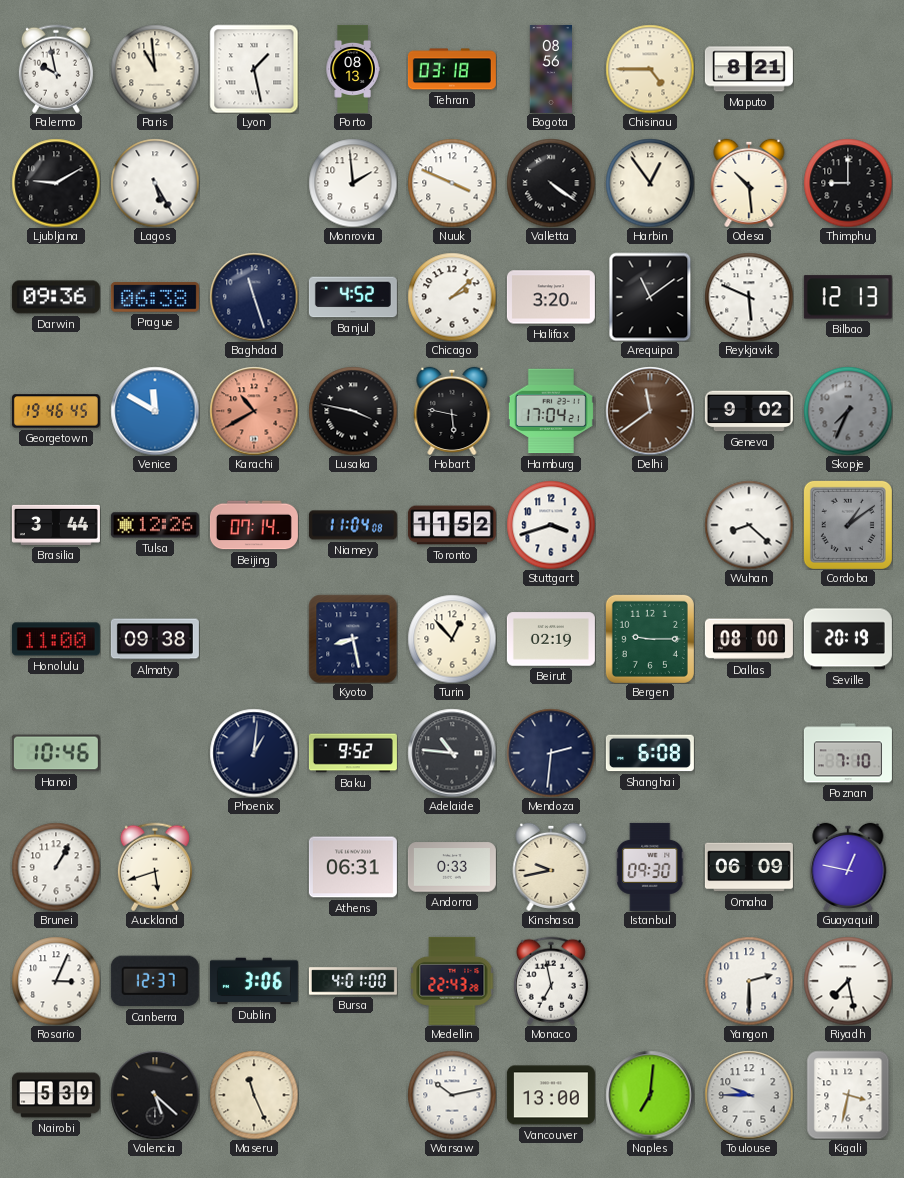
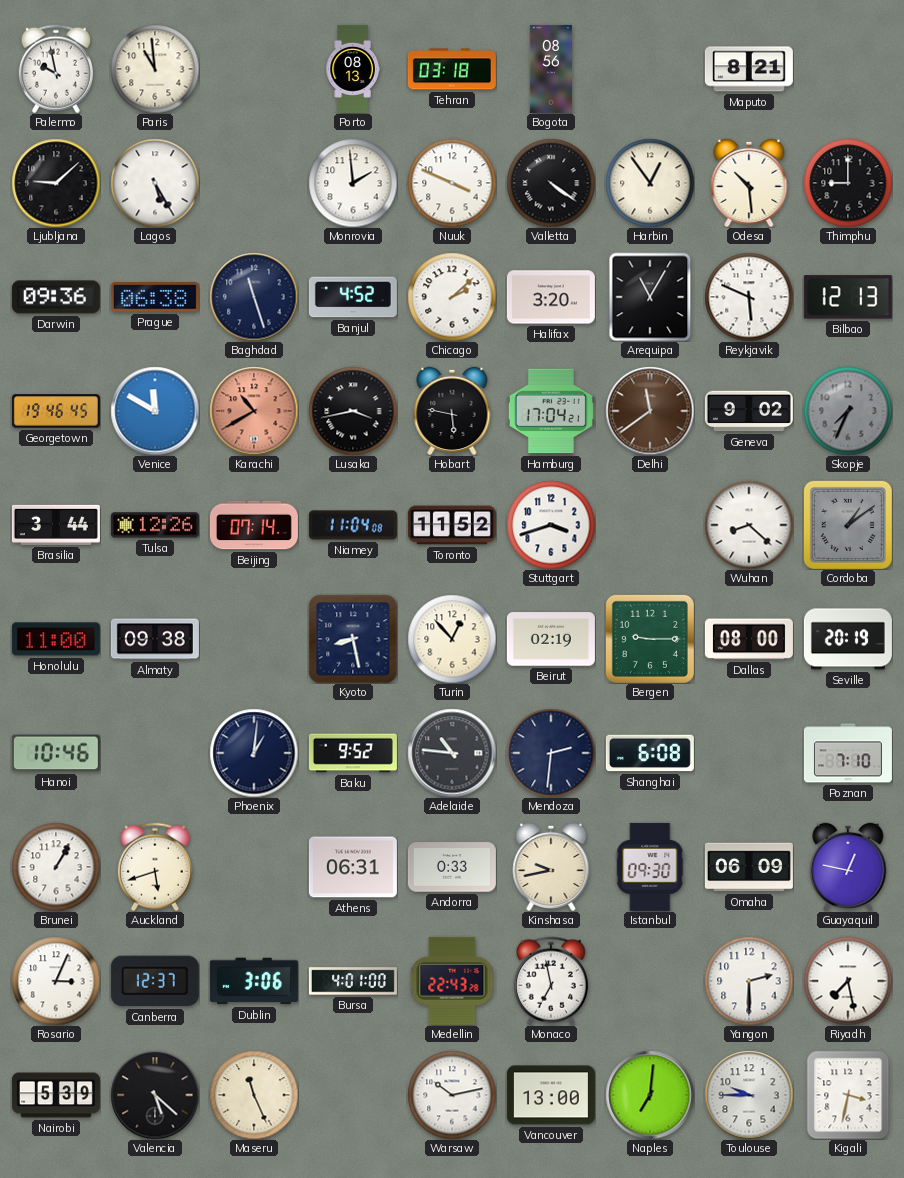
Lyon: 1:28 -> none
Chisinau: 4:45 -> none
Ljubljana: 9:10 -> 9:08
Arequipa: 11:09 -> 11:05
Lusaka: 3:47 -> 3:43
